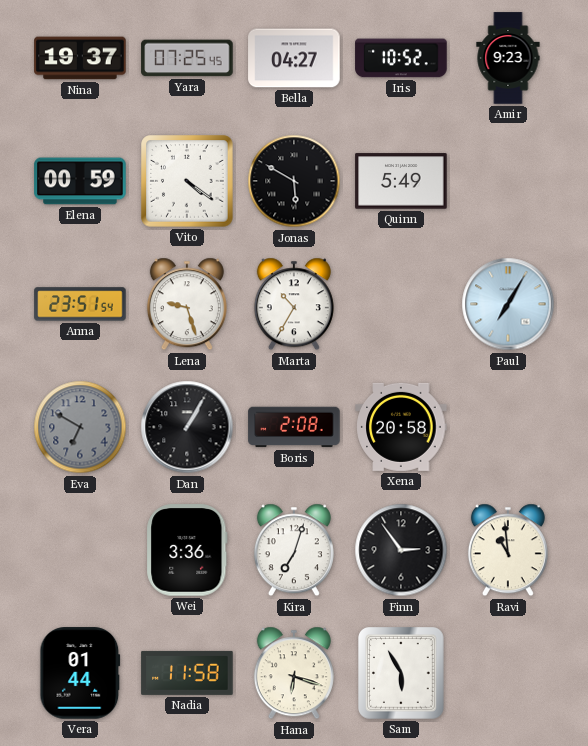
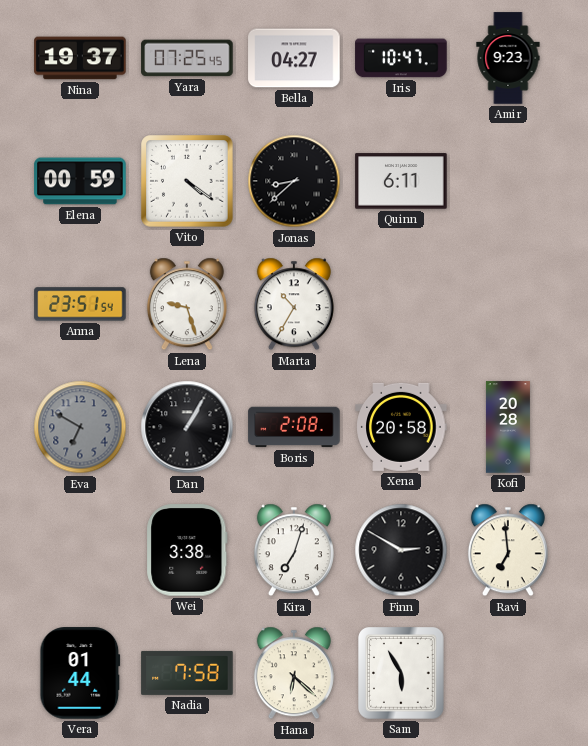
Iris: 10:52 -> 10:47
Jonas: 5:50 -> 8:38
Quinn: 5:49 -> 6:11
Paul: 7:05 -> none
Kofi: none -> 20:28
Wei: 3:36 -> 3:38
Finn: 2:54 -> 2:50
Ravi: 10:59 -> 6:59
Nadia: 11:58 -> 7:58
Hana: 6:18 -> 6:22
